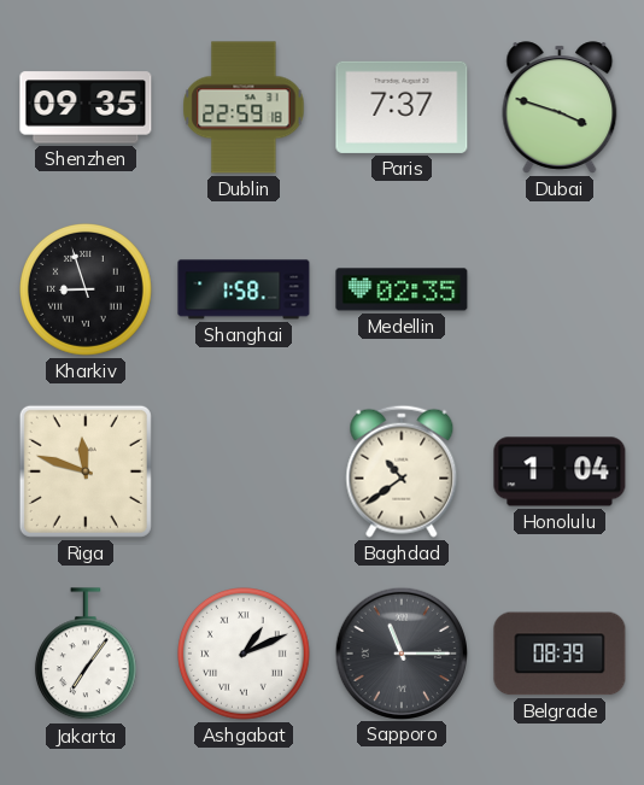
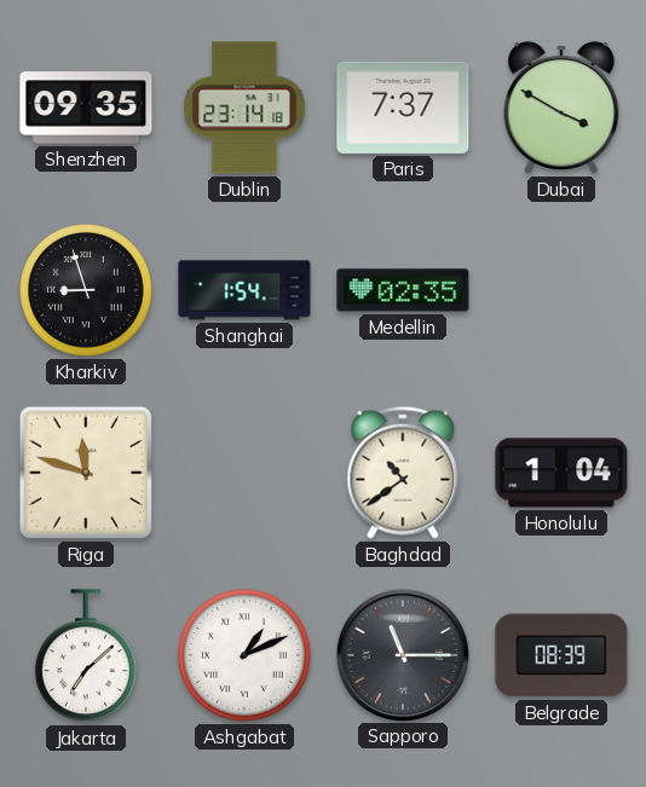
Dublin: 22:59 -> 23:14
Dubai: 3:48 -> 3:50
Shanghai: 1:58 -> 1:54
Jakarta: 7:06 -> 7:08
